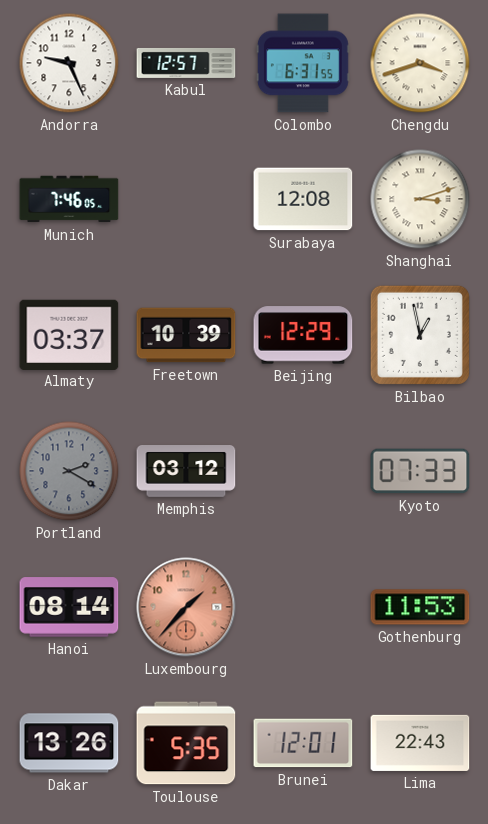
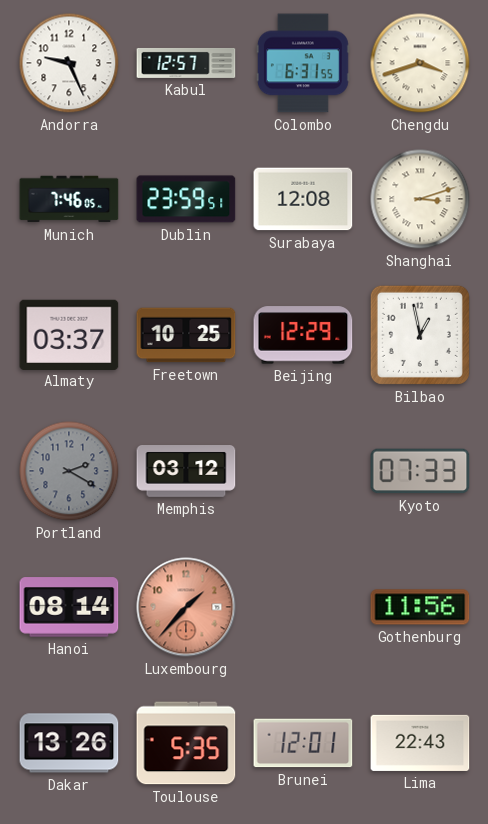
Dublin: none -> 23:59
Freetown: 10:39 -> 10:25
Gothenburg: 11:53 -> 11:56
